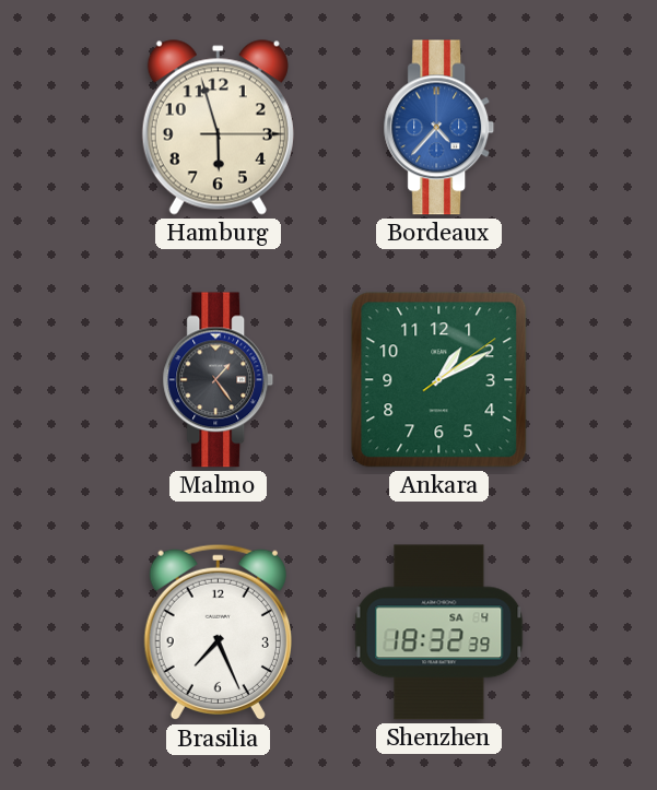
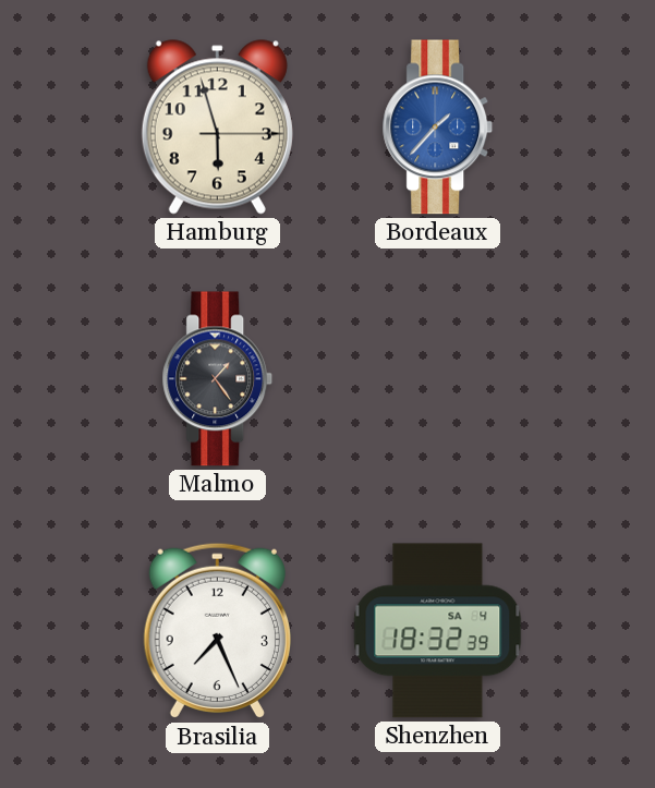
Bordeaux: 4:37 -> 1:37
Ankara: 1:10 -> none
